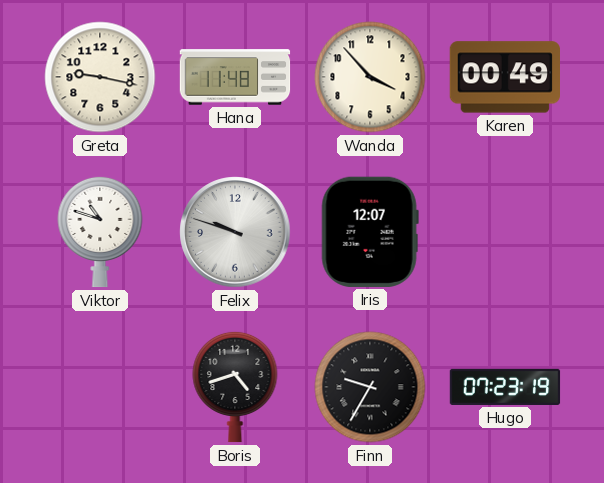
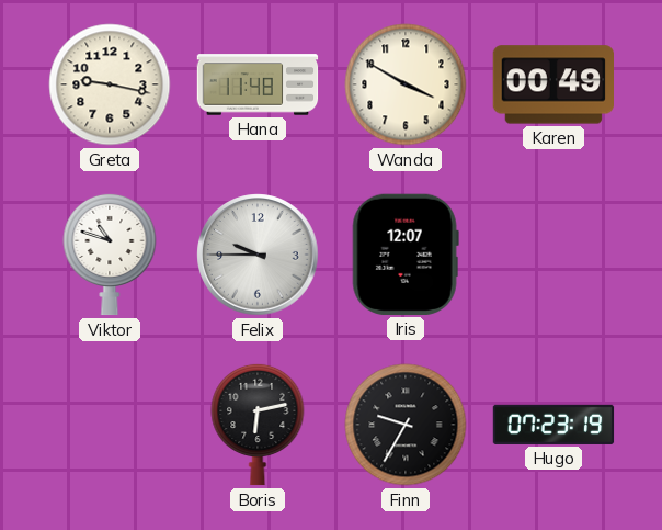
Wanda: 3:53 -> 3:50
Felix: 9:48 -> 9:45
Boris: 4:42 -> 6:13
